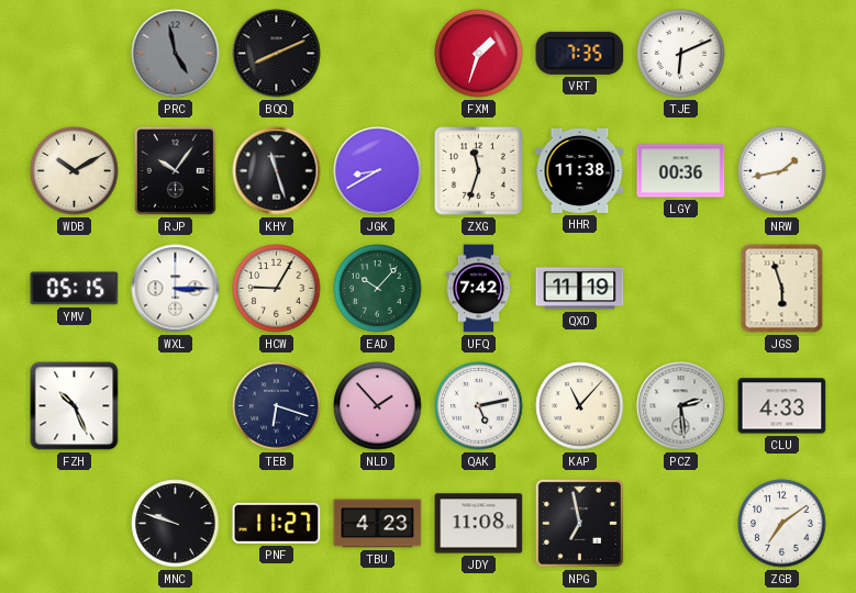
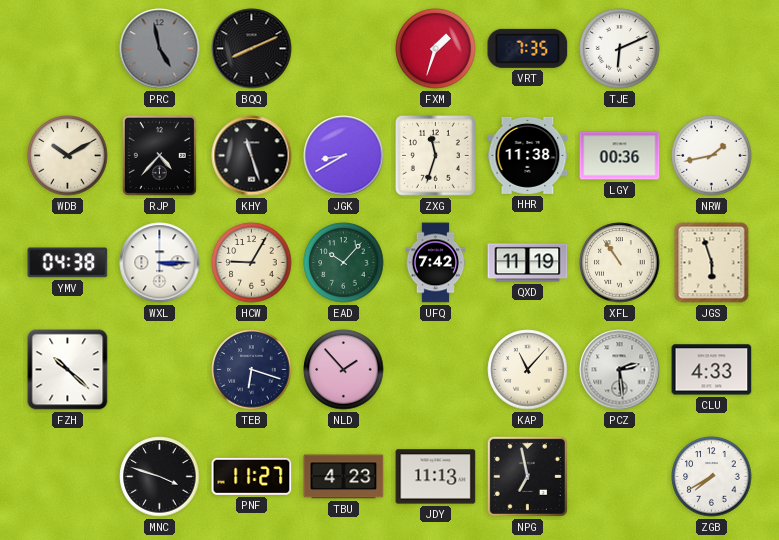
RJP: 10:06 -> 4:37
YMV: 05:15 -> 04:38
XFL: none -> 10:54
FZH: 10:26 -> 10:22
QAK: 5:13 -> none
MNC: 9:48 -> 3:48
JDY: 11:08 -> 11:13
ZGB: 7:09 -> 7:40
